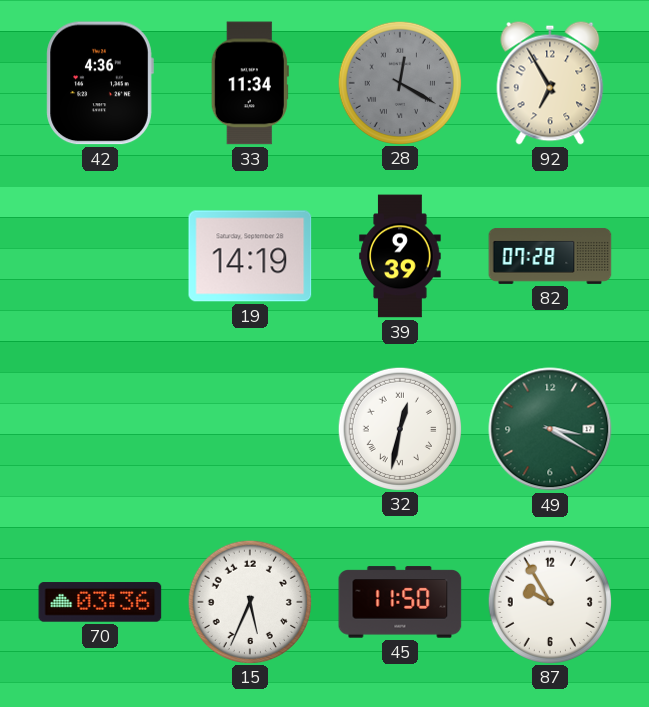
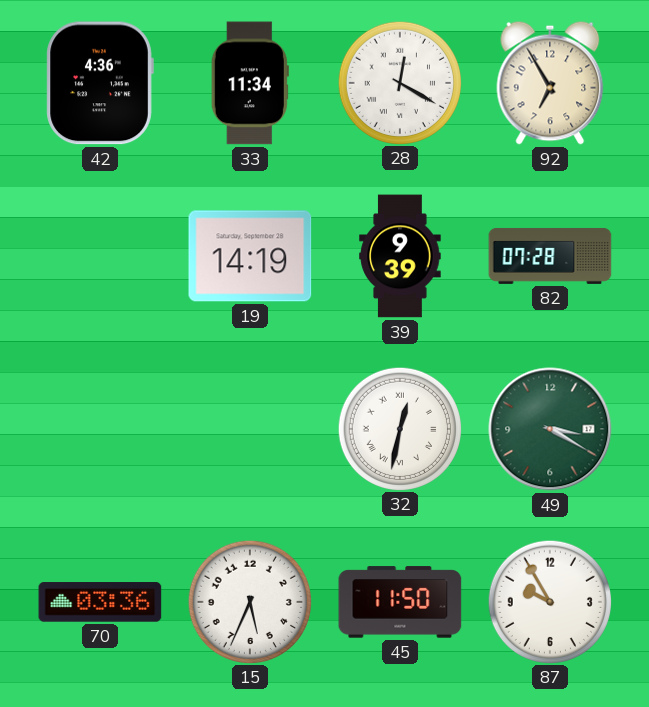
28 dial: grey -> white
